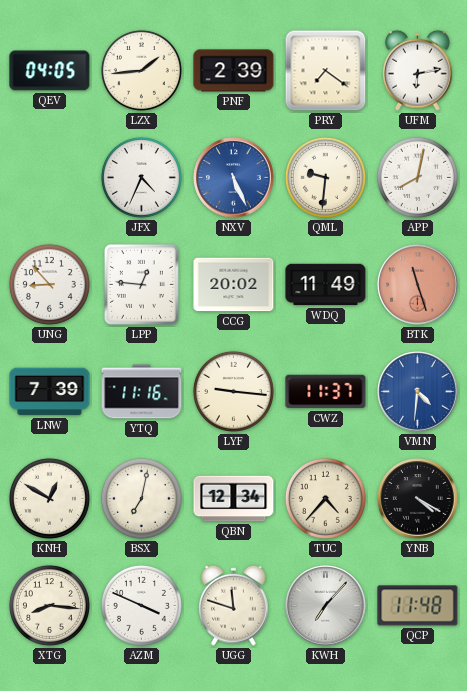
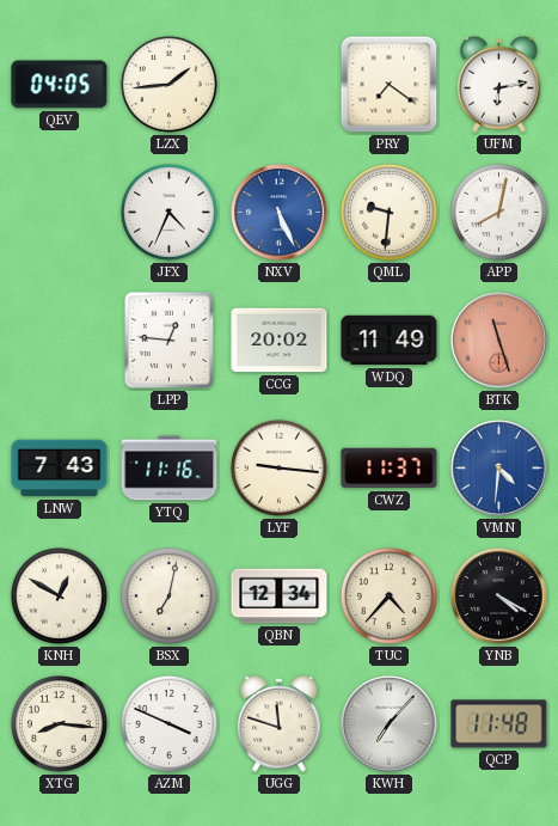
PNF: 2:39 -> none
UNG: 8:53 -> none
LNW: 7:39 -> 7:43
